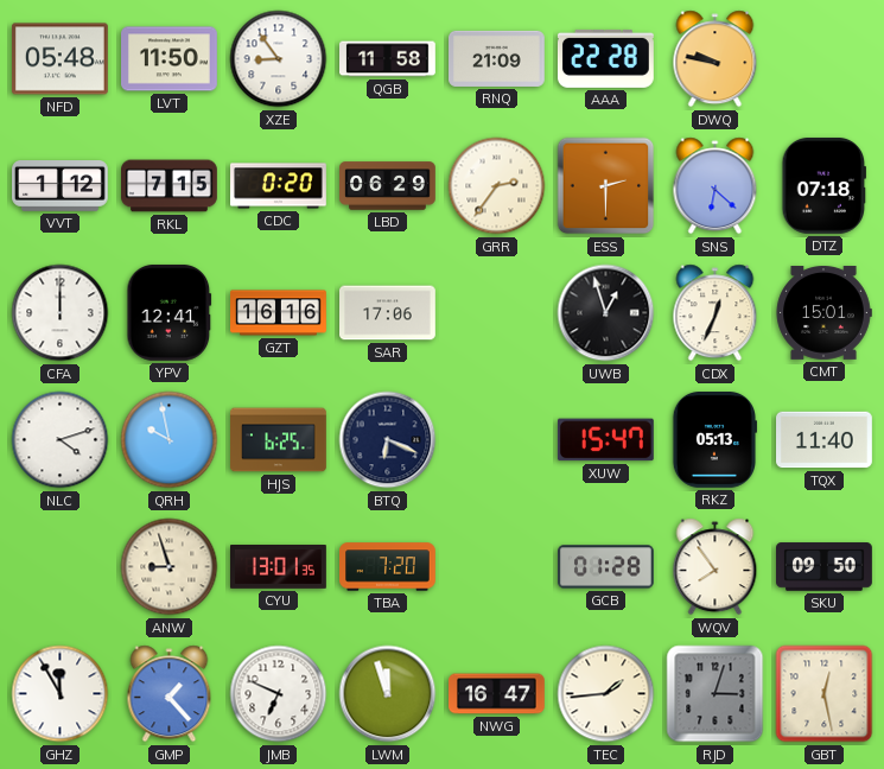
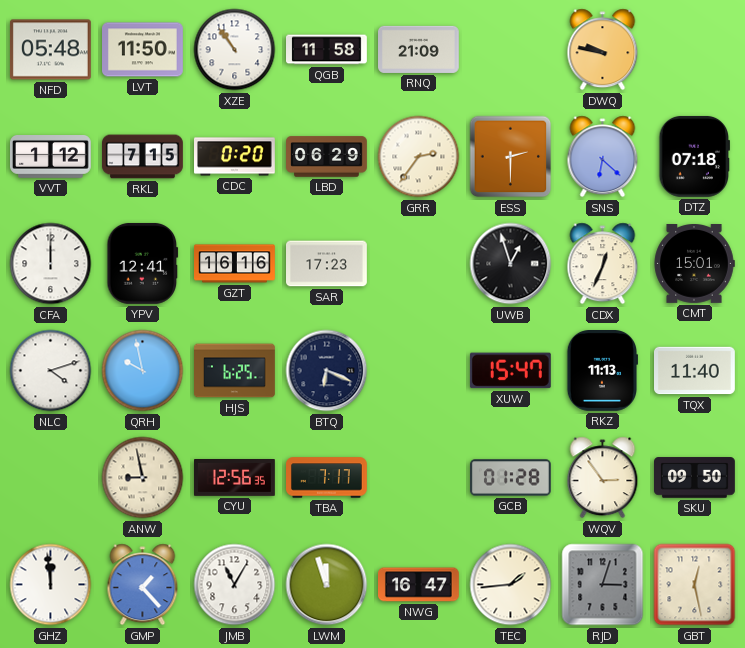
XZE: 8:54 -> 10:54
AAA: 22:28 -> none
SAR: 17:06 -> 17:23
RKZ: 05:13 -> 11:13
ANW: 8:57 -> 8:58
CYU: 13:01 -> 12:56
TBA: 7:20 -> 7:17
WQV: 7:54 -> 2:54
GHZ: 11:55 -> 11:59
JMB: 6:49 -> 11:05
